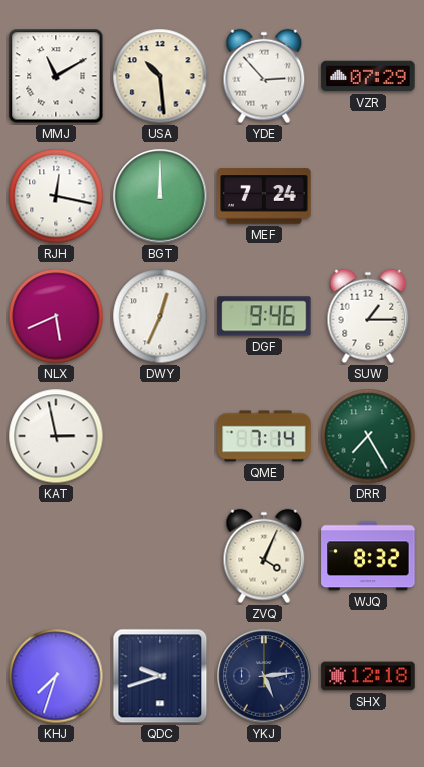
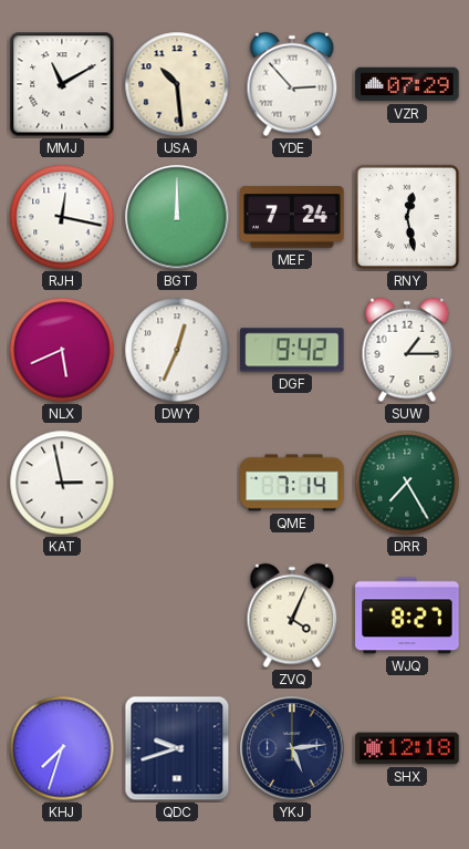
RNY: none -> 12:28
DGF: 9:46 -> 9:42
WJQ: 8:32 -> 8:27
